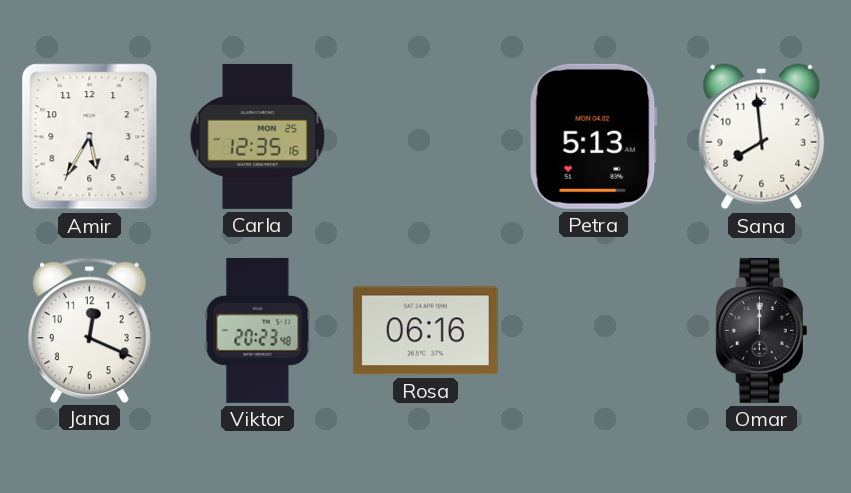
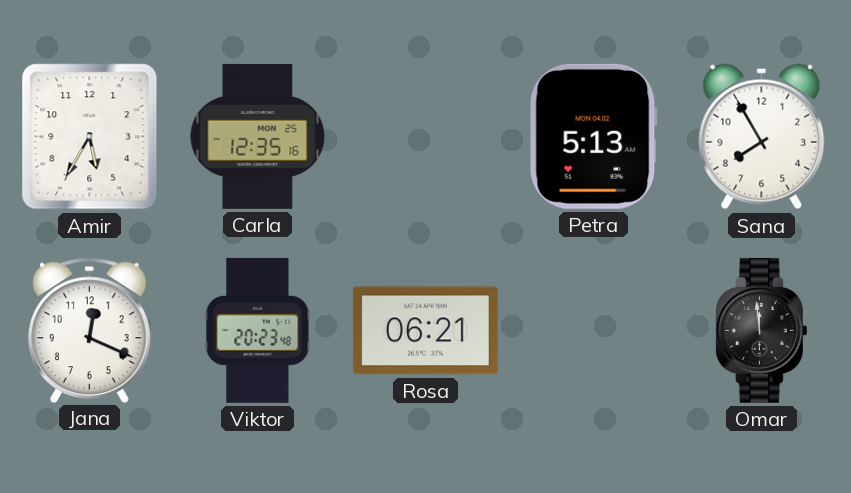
Sana: 7:59 -> 7:55
Rosa: 06:16 -> 06:21
Omar: 12:00 -> 11:59
